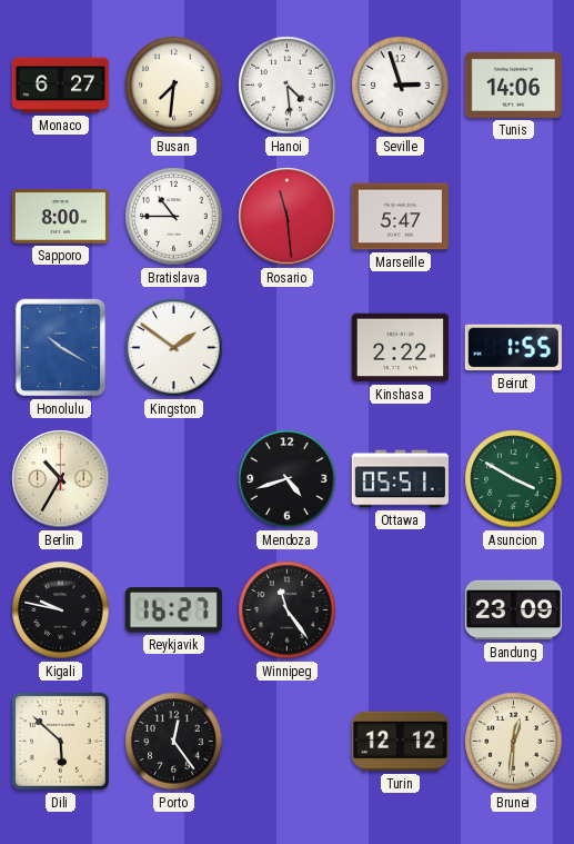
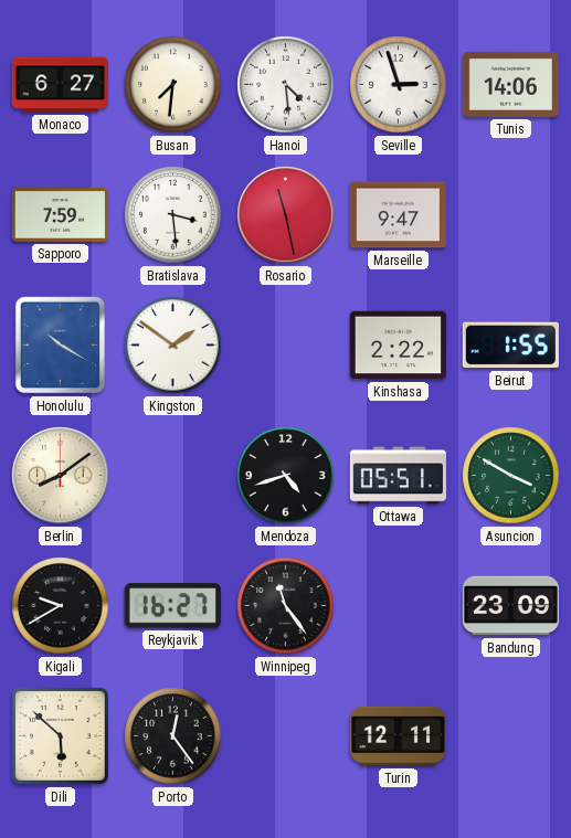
Sapporo: 8:00 -> 7:59
Bratislava: 10:45 -> 3:29
Rosario: 11:29 -> 11:28
Marseille: 5:47 -> 9:47
Berlin: 10:35 -> 8:09
Kigali: 9:47 -> 9:40
Turin: 12:12 -> 12:11
Brunei: 12:31 -> none
